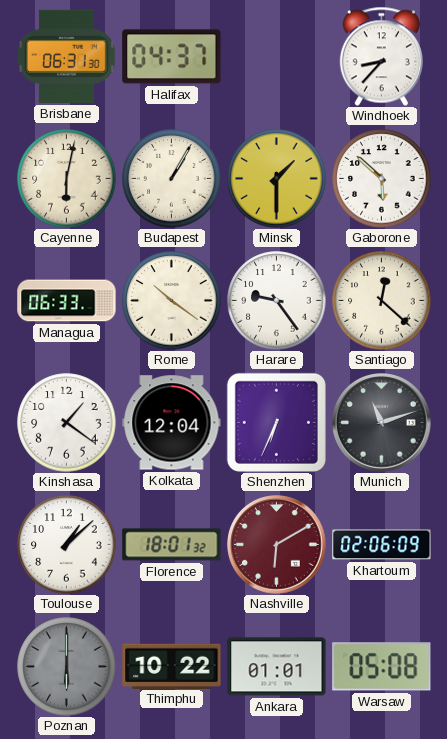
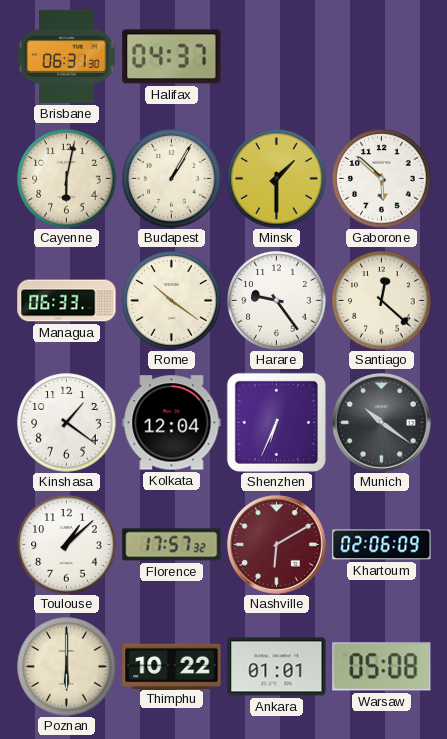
Windhoek: 8:37 -> none
Munich: 11:12 -> 10:21
Florence: 18:01 -> 17:57
Poznan dial: grey -> cream
